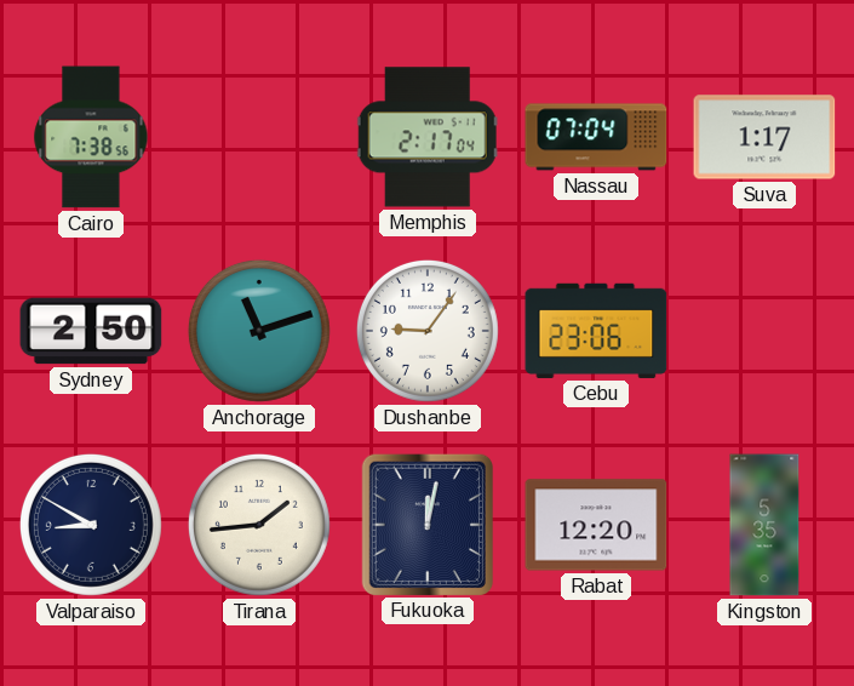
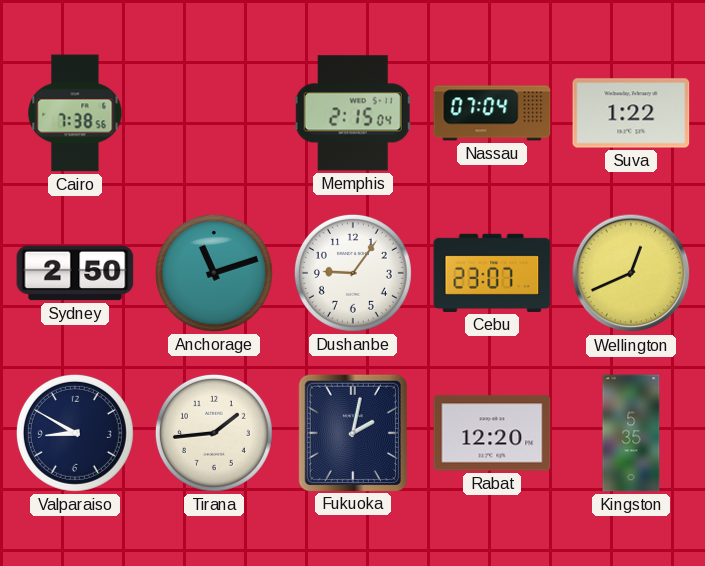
Memphis: 2:17 -> 2:15
Suva: 1:17 -> 1:22
Cebu: 23:06 -> 23:07
Wellington: none -> 12:41
Fukuoka: 12:02 -> 2:02
